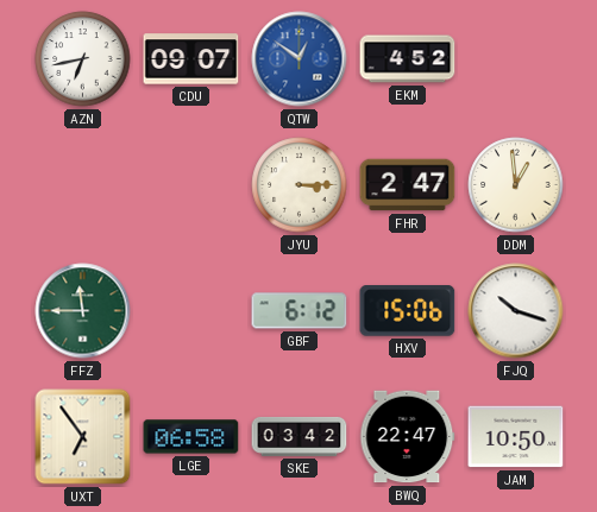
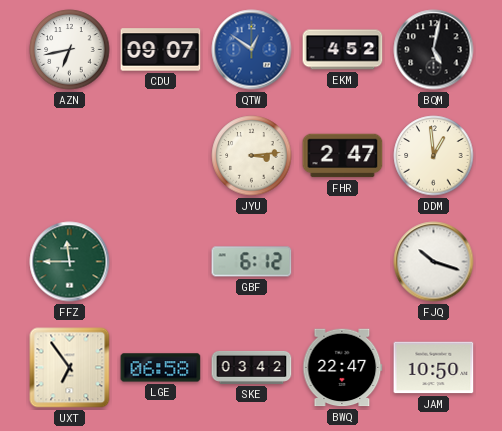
BQM: none -> 5:02
JYU: 3:15 -> 3:14
HXV: 15:06 -> none
